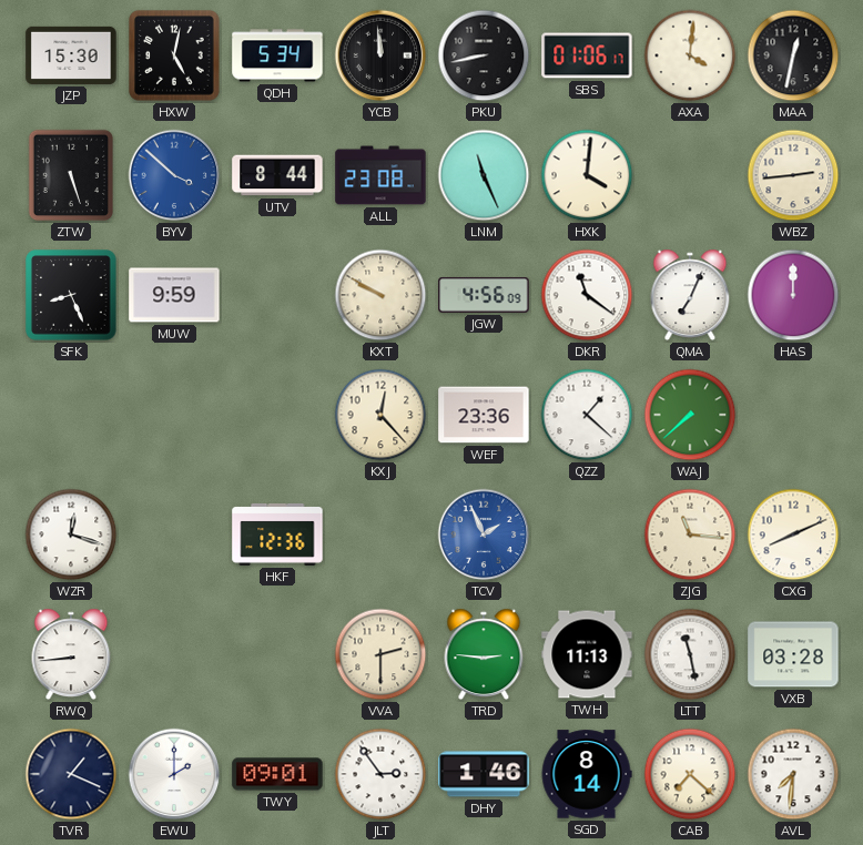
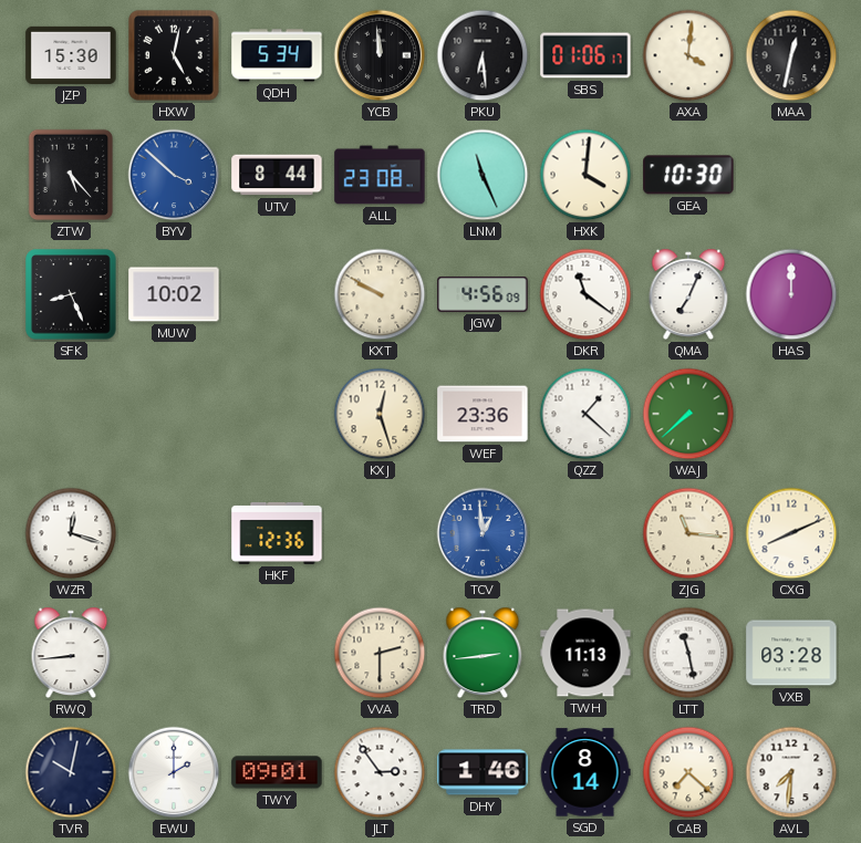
PKU: 8:43 -> 6:29
ZTW: 5:27 -> 5:23
GEA: none -> 10:30
WBZ: 2:44 -> none
MUW: 9:59 -> 10:02
KXJ: 12:23 -> 12:27
TCV: 1:56 -> 12:59
TRD: 2:46 -> 2:44
TVR: 1:19 -> 10:02
